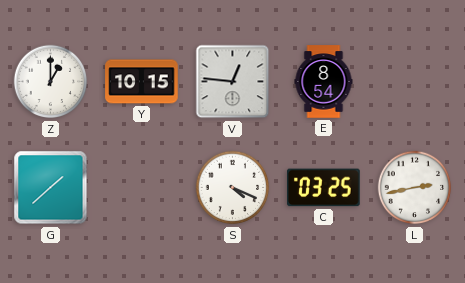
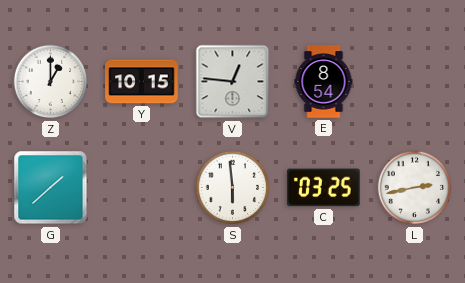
S: 4:19 -> 5:59
